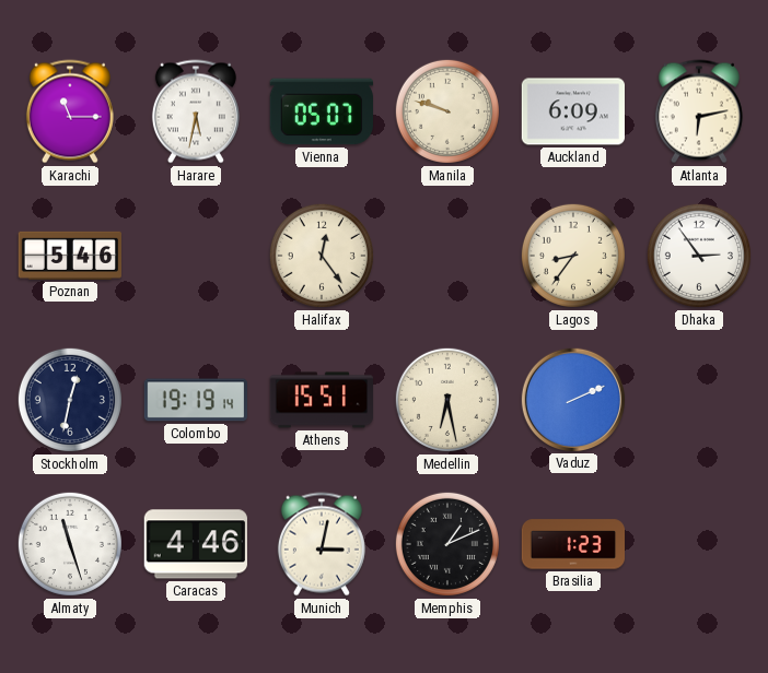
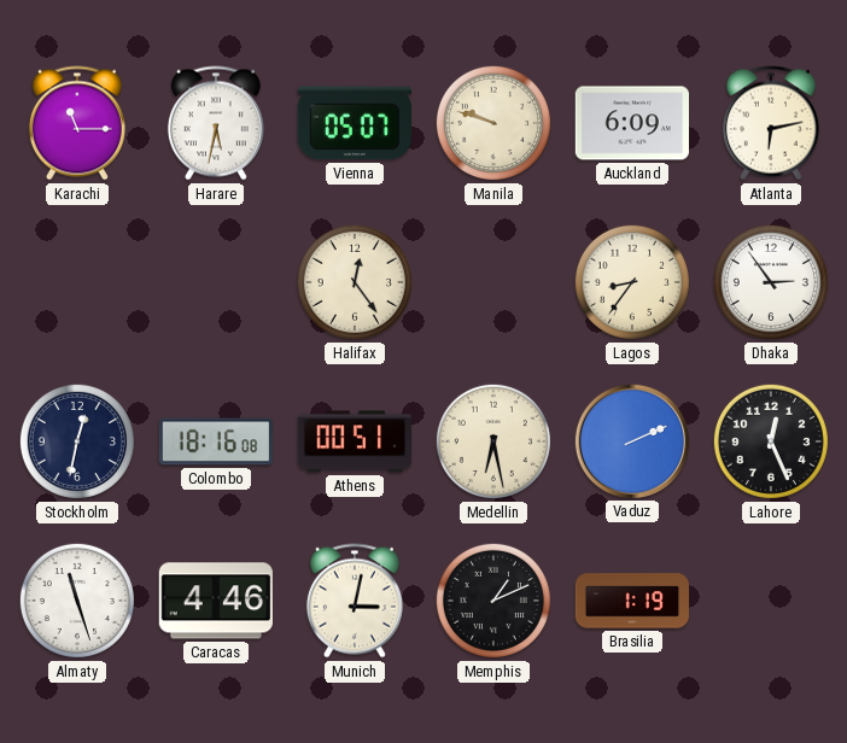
Poznan: 5:46 -> none
Colombo: 19:19 -> 18:16
Athens: 15:51 -> 00:51
Lahore: none -> 12:26
Brasilia: 1:23 -> 1:19
